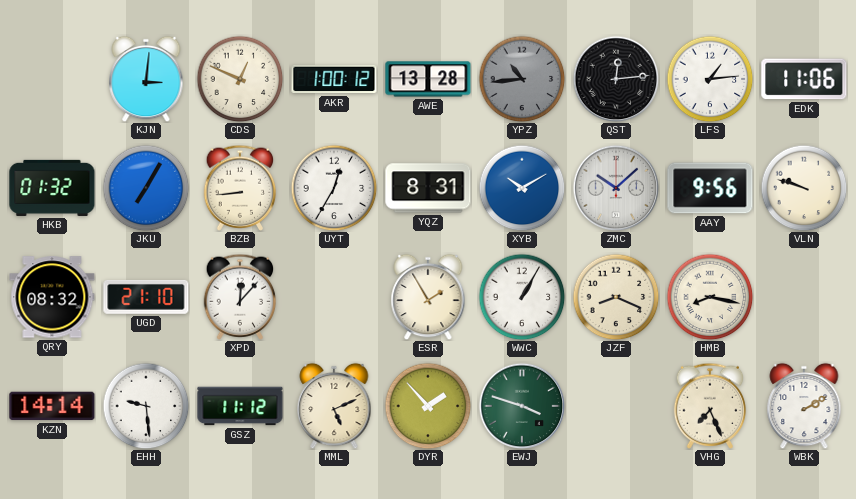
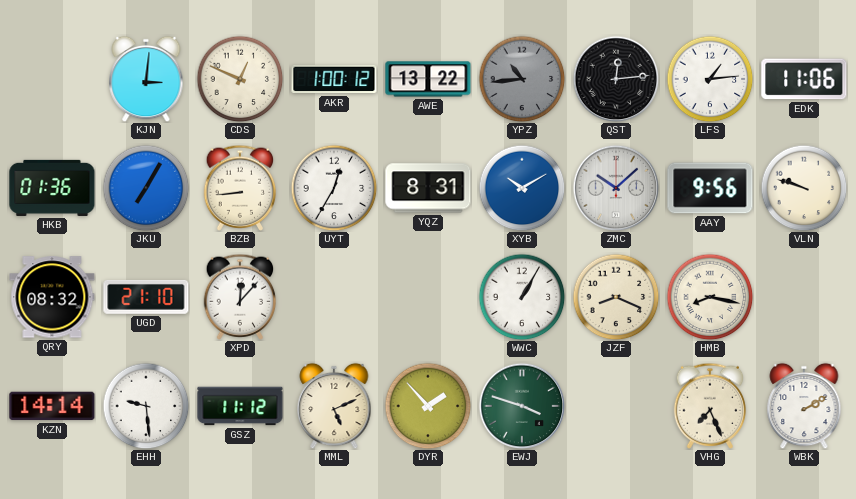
AWE: 13:28 -> 13:22
HKB: 01:32 -> 01:36
ESR: 1:55 -> none
